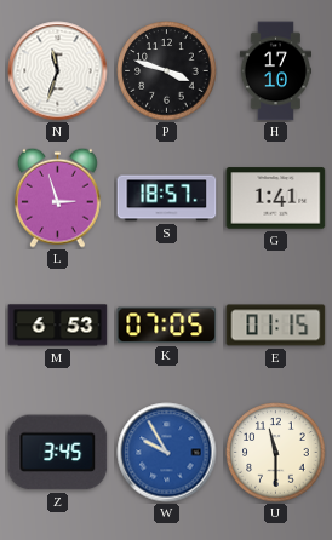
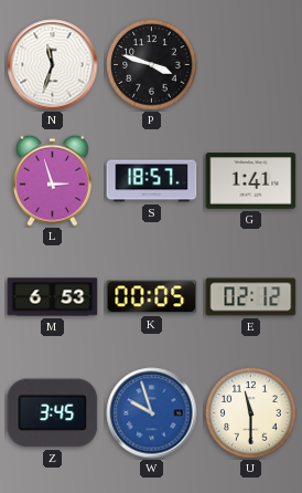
H: 17:10 -> none
K: 07:05 -> 00:05
E: 01:15 -> 02:12
W: 9:55 -> 9:57
